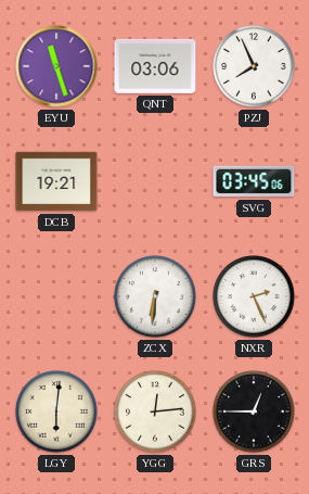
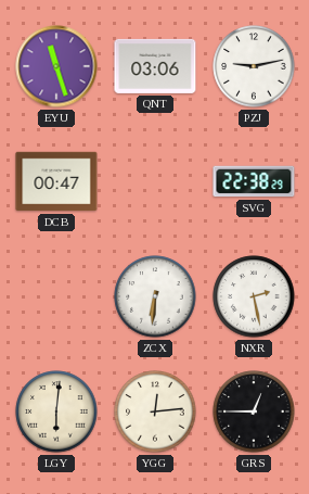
PZJ: 7:56 -> 9:13
DCB: 19:21 -> 00:47
SVG: 03:45 -> 22:38
NXR: 2:26 -> 2:28
